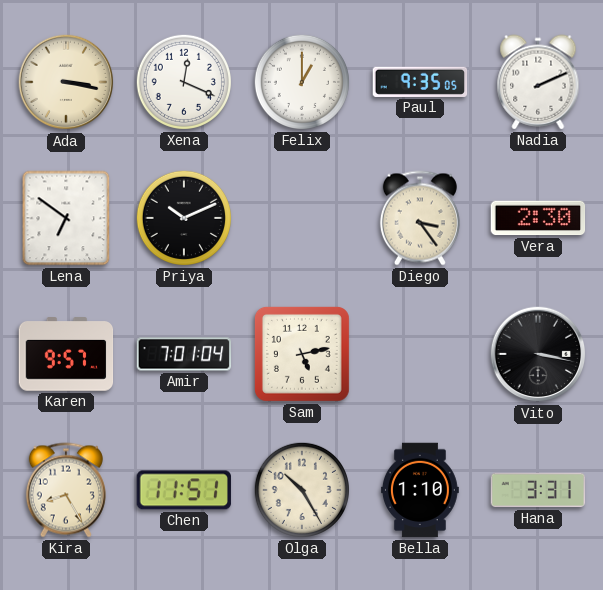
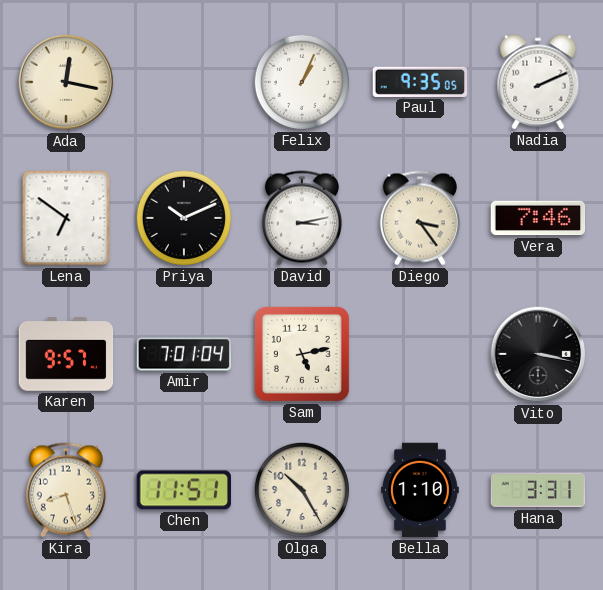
Ada: 3:17 -> 12:17
Xena: 12:19 -> none
Felix: 1:00 -> 1:04
David: none -> 3:13
Vera: 2:30 -> 7:46
Kira: 8:25 -> 8:27
